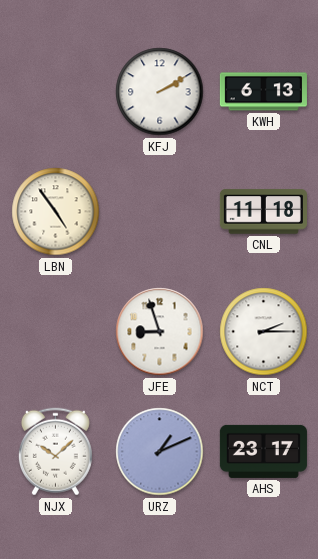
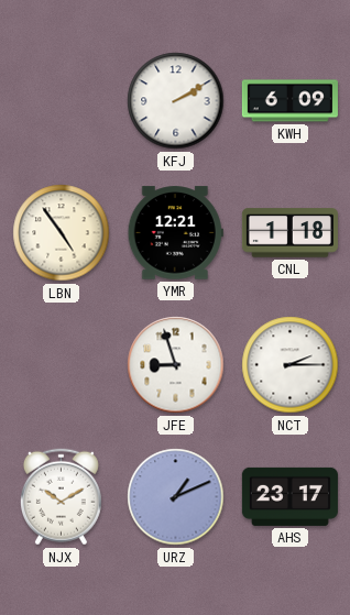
KWH: 6:13 -> 6:09
YMR: none -> 12:21
CNL: 11:18 -> 1:18
NJX: 10:08 -> 10:10
